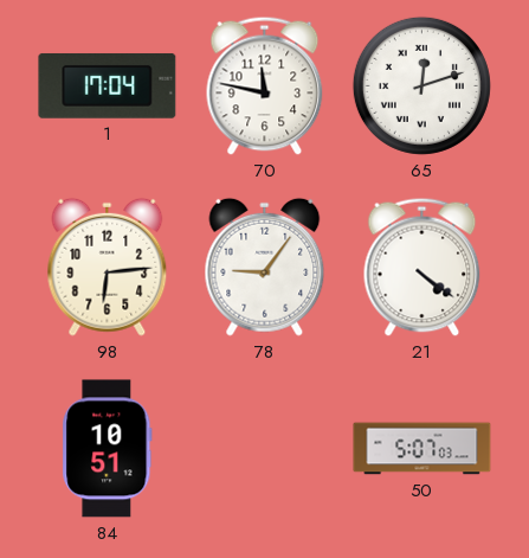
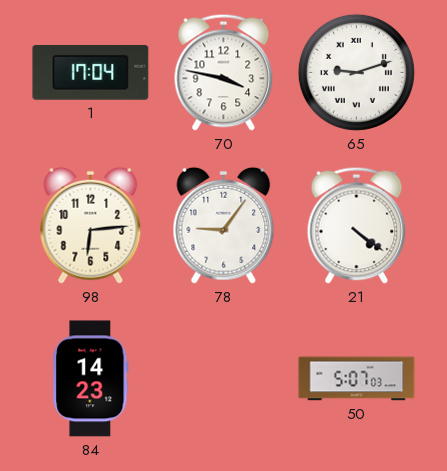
70: 11:47 -> 3:47
65: 12:12 -> 9:12
84: 10:51 -> 14:23
